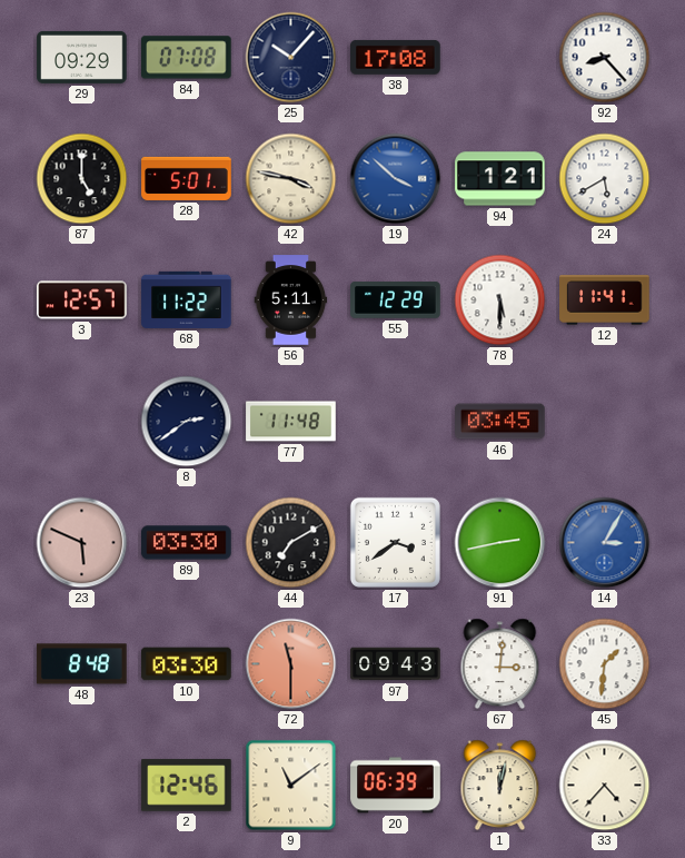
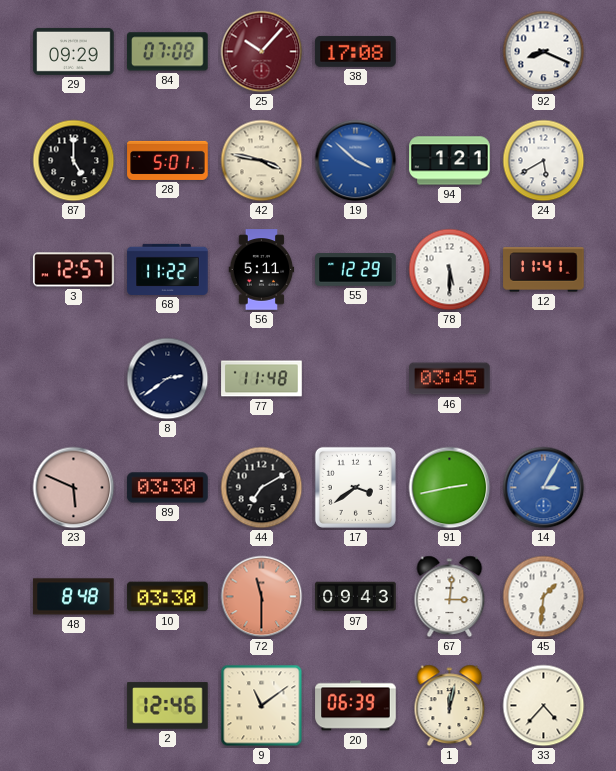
25 dial: navy -> burgundy
92: 8:23 -> 8:19
